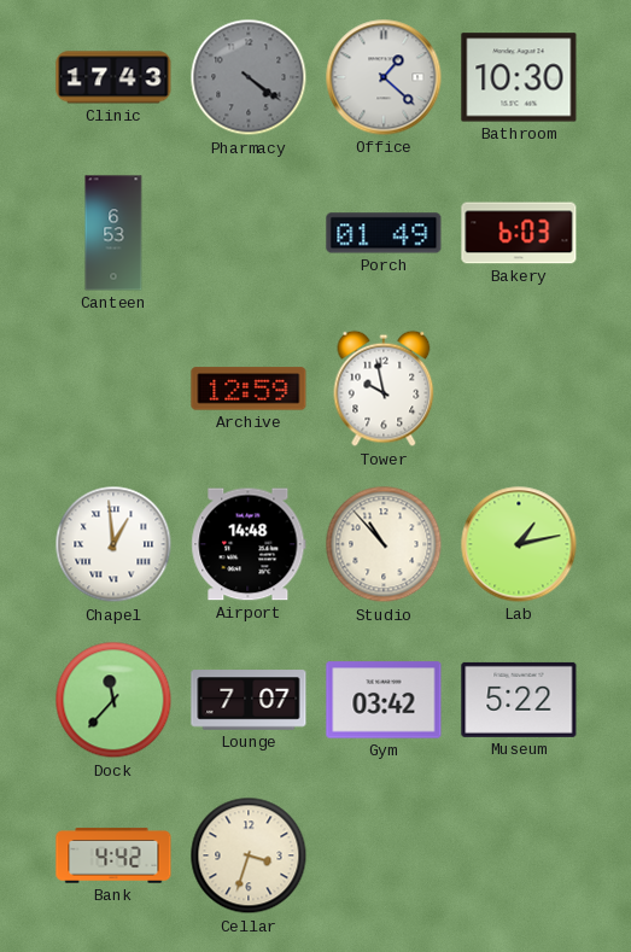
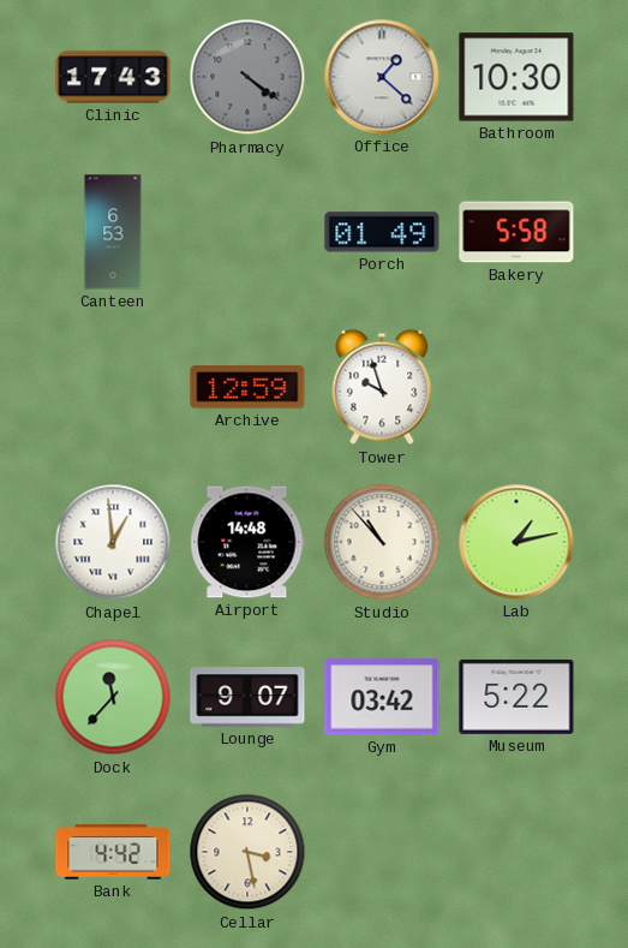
Bakery: 6:03 -> 5:58
Tower: 9:58 -> 9:57
Lounge: 7:07 -> 9:07
Cellar: 3:33 -> 3:28
